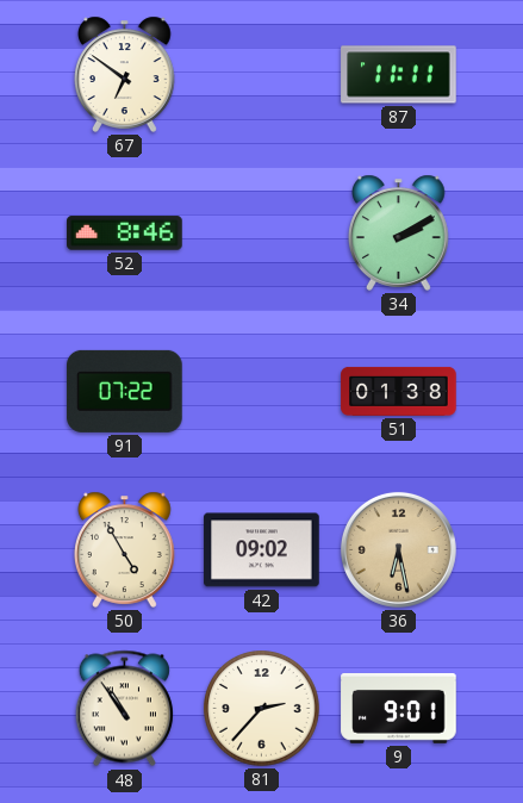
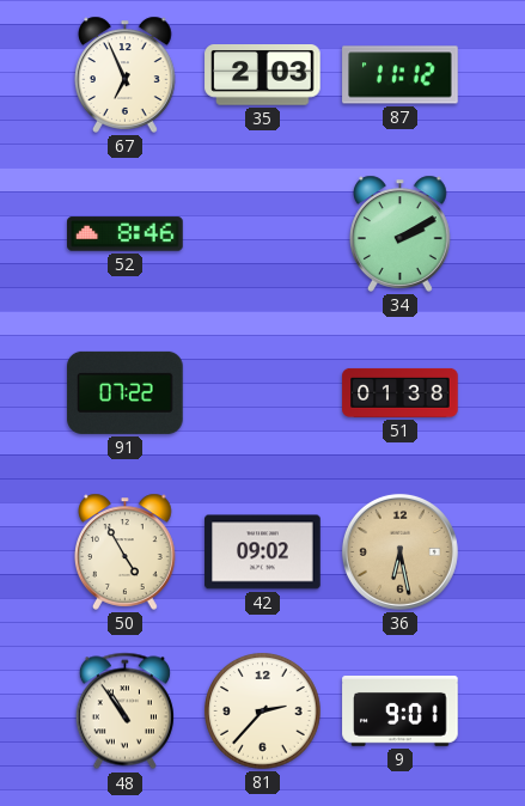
67: 6:51 -> 6:56
35: none -> 2:03
87: 11:11 -> 11:12
